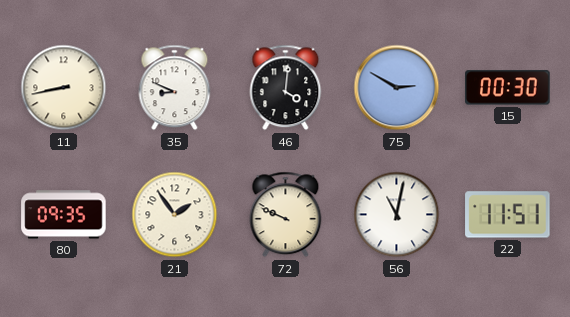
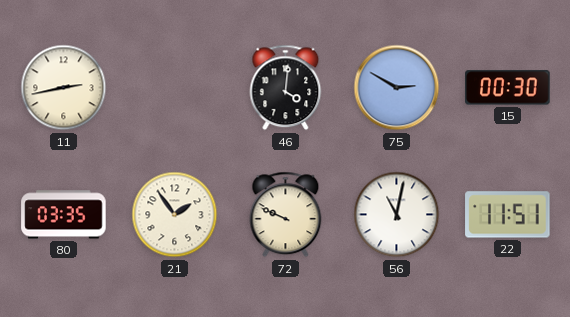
11: 8:43 -> 2:43
35: 8:49 -> none
80: 09:35 -> 03:35
